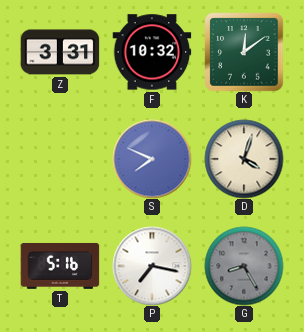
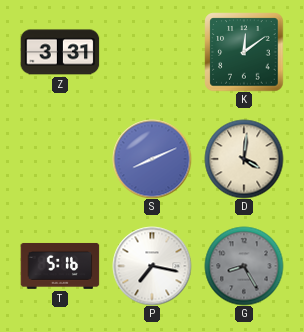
F: 10:32 -> none
S: 7:49 -> 8:11
D: 4:03 -> 4:01
